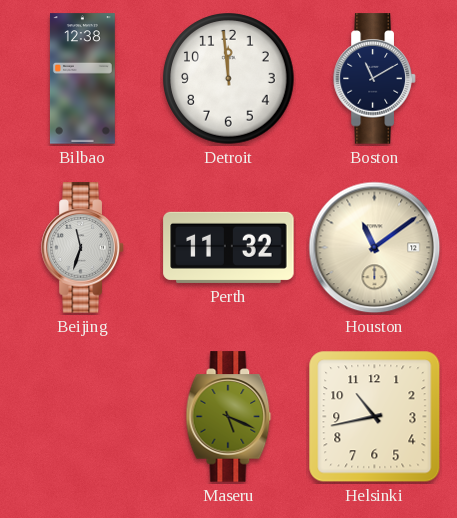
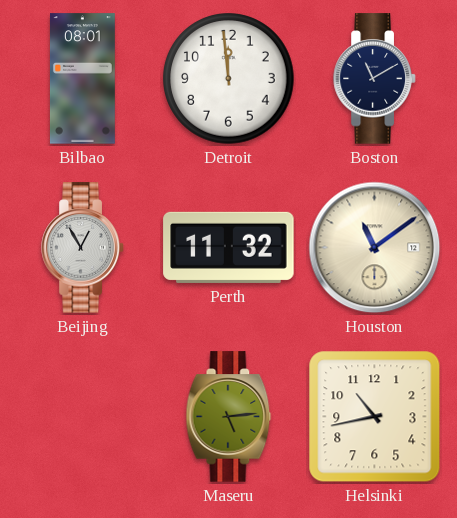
Bilbao: 12:38 -> 08:01
Beijing: 11:33 -> 12:55
Maseru: 5:19 -> 5:14
